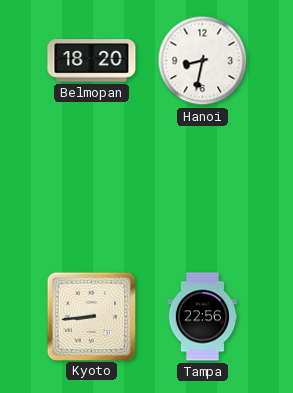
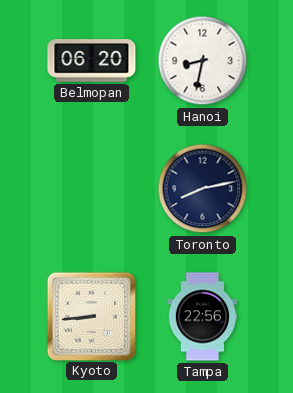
Belmopan: 18:20 -> 06:20
Toronto: none -> 8:13
